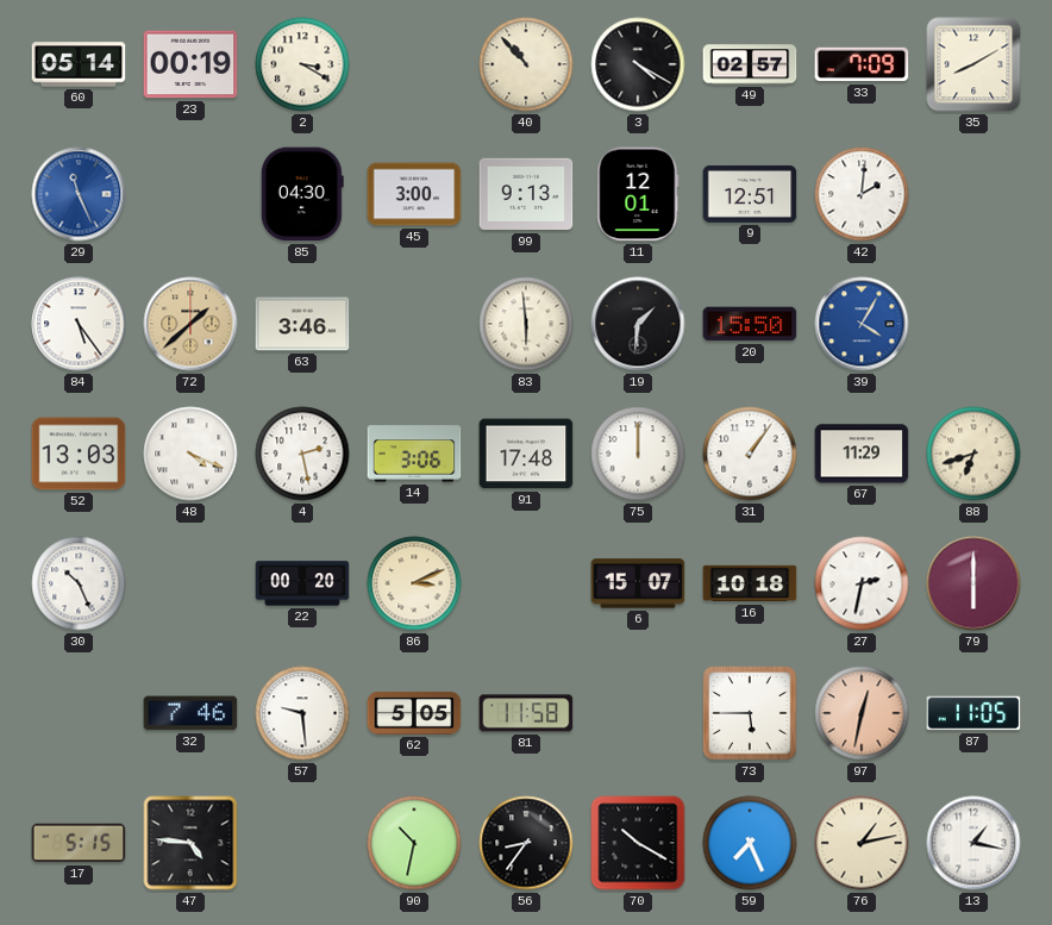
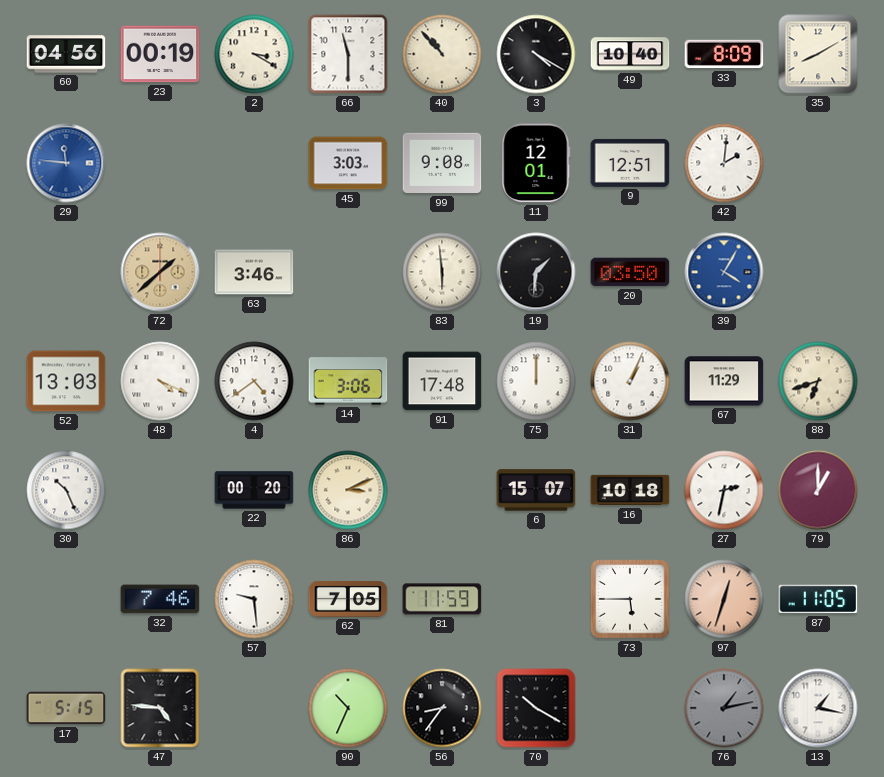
60: 05:14 -> 04:56
66: none -> 11:30
49: 02:57 -> 10:40
33: 7:09 -> 8:09
29: 11:26 -> 11:46
85: 04:30 -> none
45: 3:00 -> 3:03
99: 9:13 -> 9:08
84: 5:24 -> none
20: 15:50 -> 03:50
4: 2:28 -> 4:39
31: 1:06 -> 1:04
79: 6:00 -> 1:00
62: 5:05 -> 7:05
81: 11:58 -> 11:59
97: 12:32 -> 12:33
90: 10:32 -> 10:34
59: 7:26 -> none
76 dial: cream -> grey
